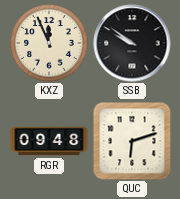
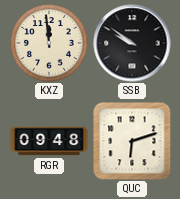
KXZ: 11:56 -> 11:59
